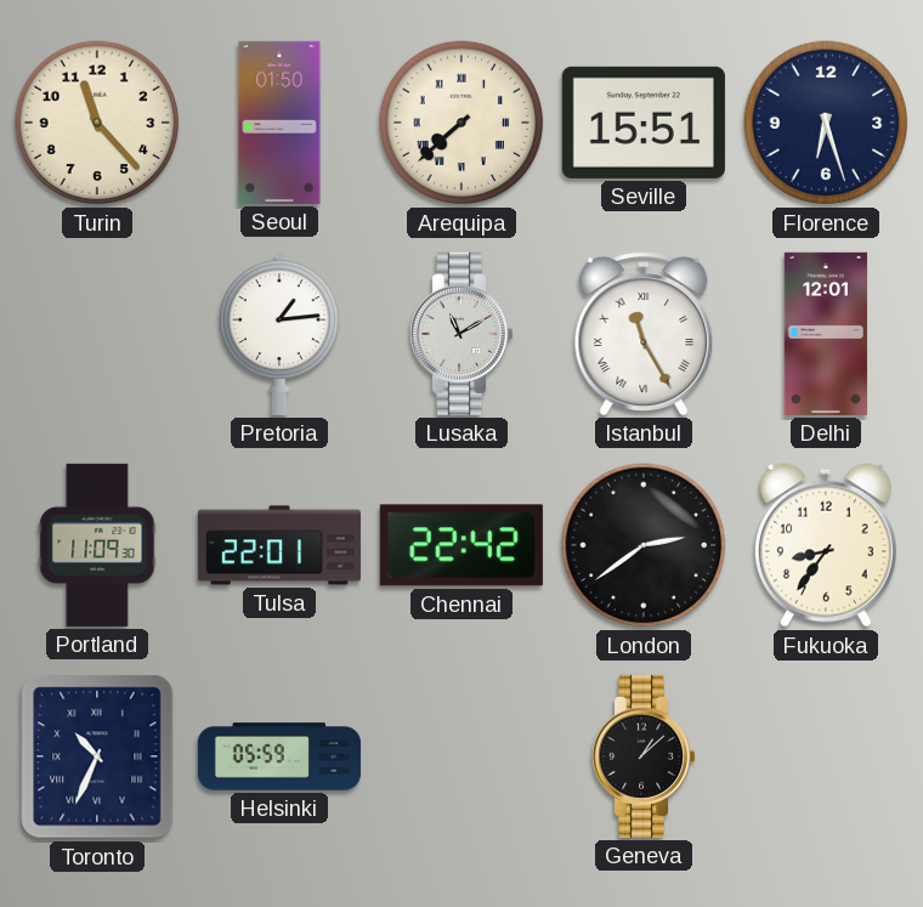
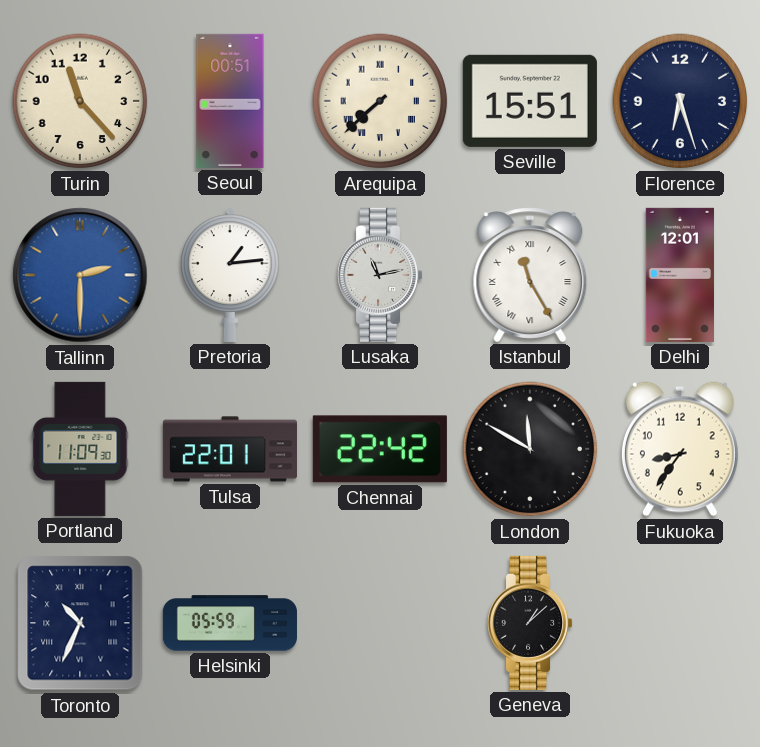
Seoul: 01:50 -> 00:51
Tallinn: none -> 2:30
Lusaka: 11:10 -> 11:13
London: 2:39 -> 11:50
